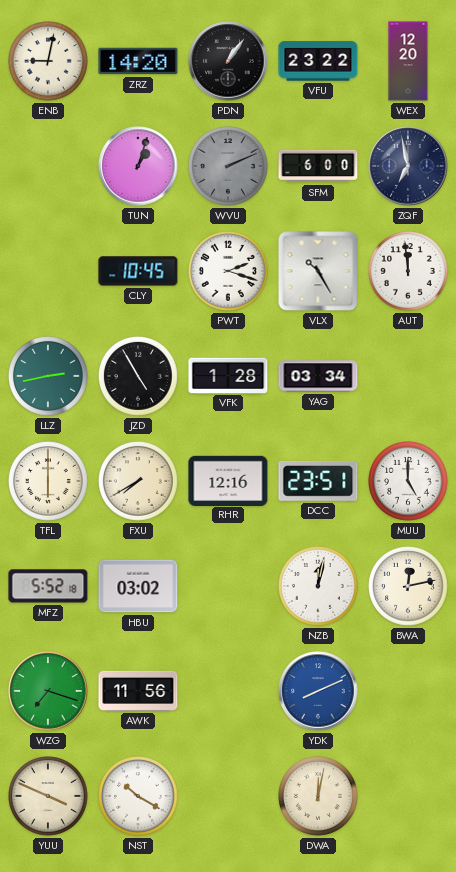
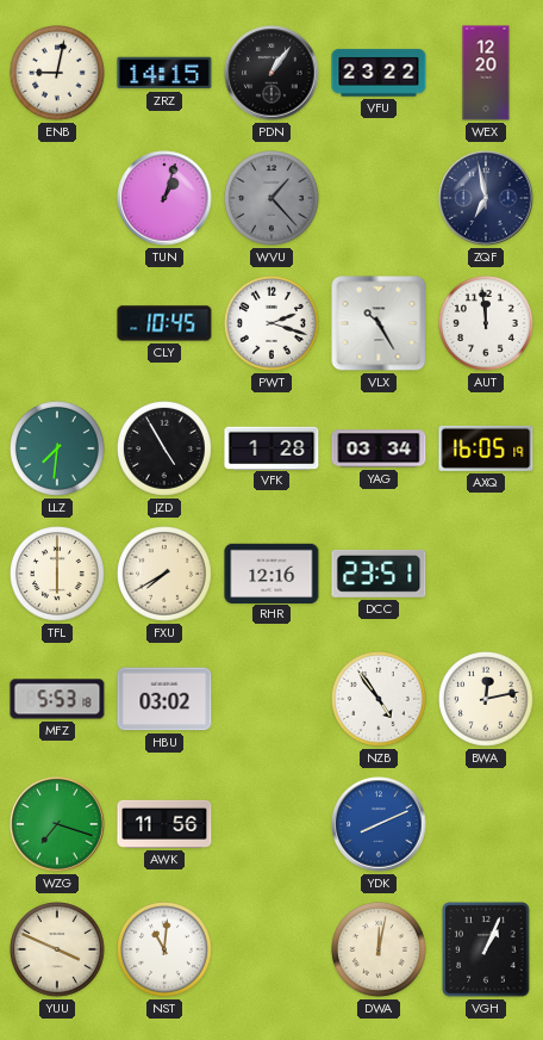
ZRZ: 14:20 -> 14:15
WVU: 2:11 -> 1:23
SFM: 6:00 -> none
LLZ: 2:43 -> 7:31
AXQ: none -> 16:05
MUU: 5:00 -> none
MFZ: 5:52 -> 5:53
NZB: 12:02 -> 4:54
NST: 10:20 -> 11:01
VGH: none -> 1:04
